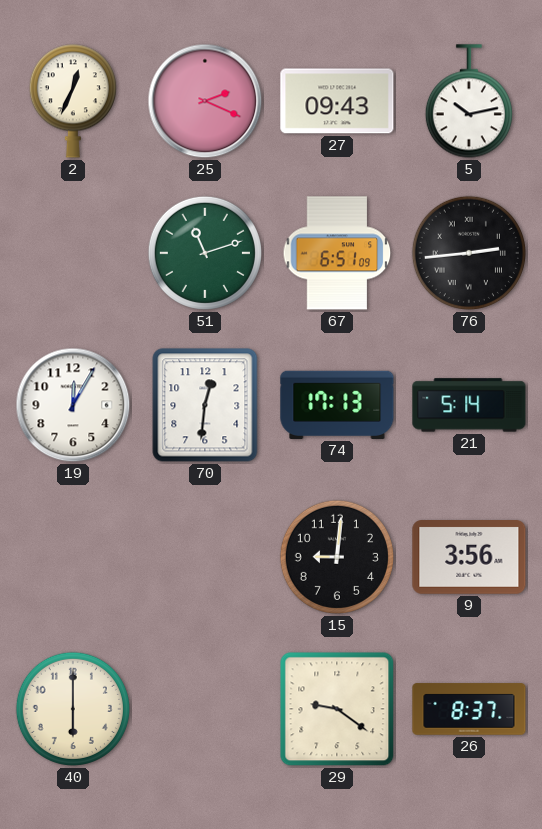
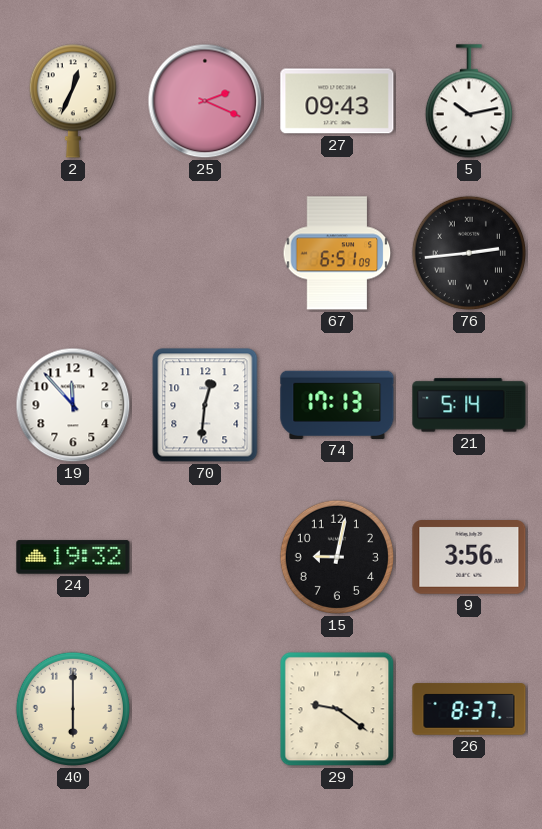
51: 11:12 -> none
19: 12:05 -> 11:53
24: none -> 19:32
15: 9:01 -> 9:02
